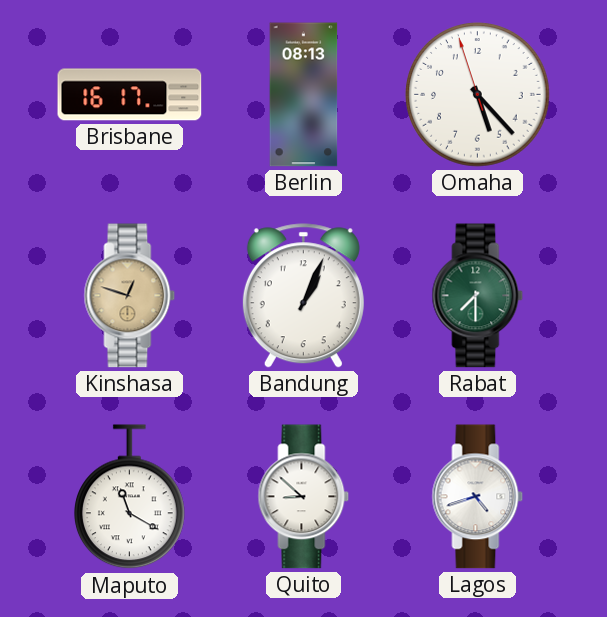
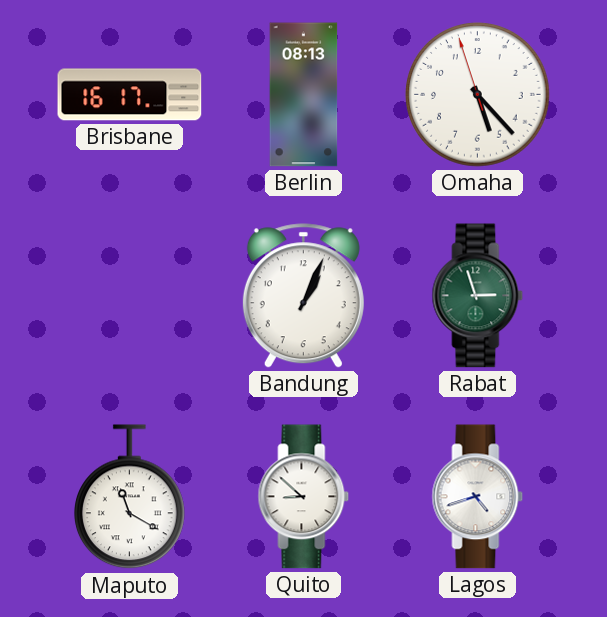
Kinshasa: 12:48 -> none
Rabat: 7:30 -> 2:57
